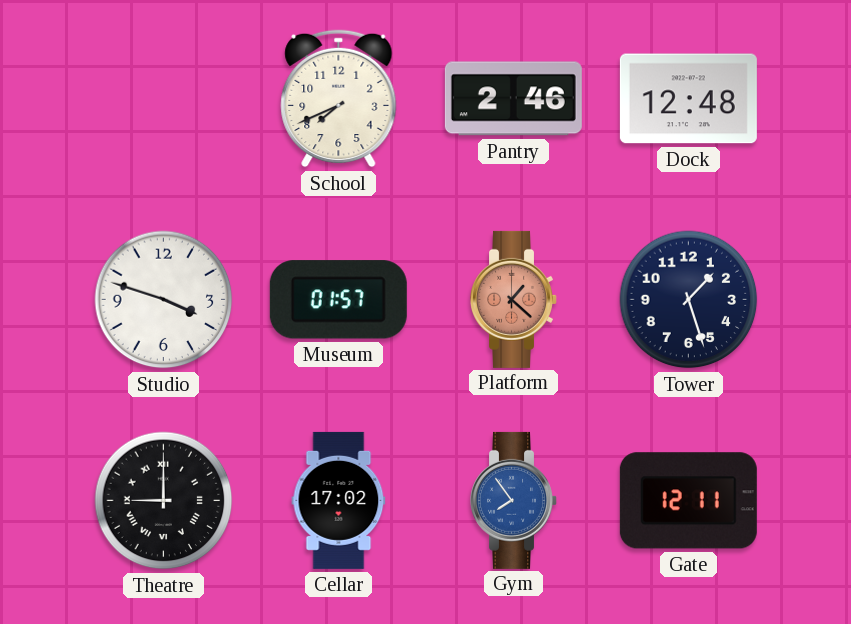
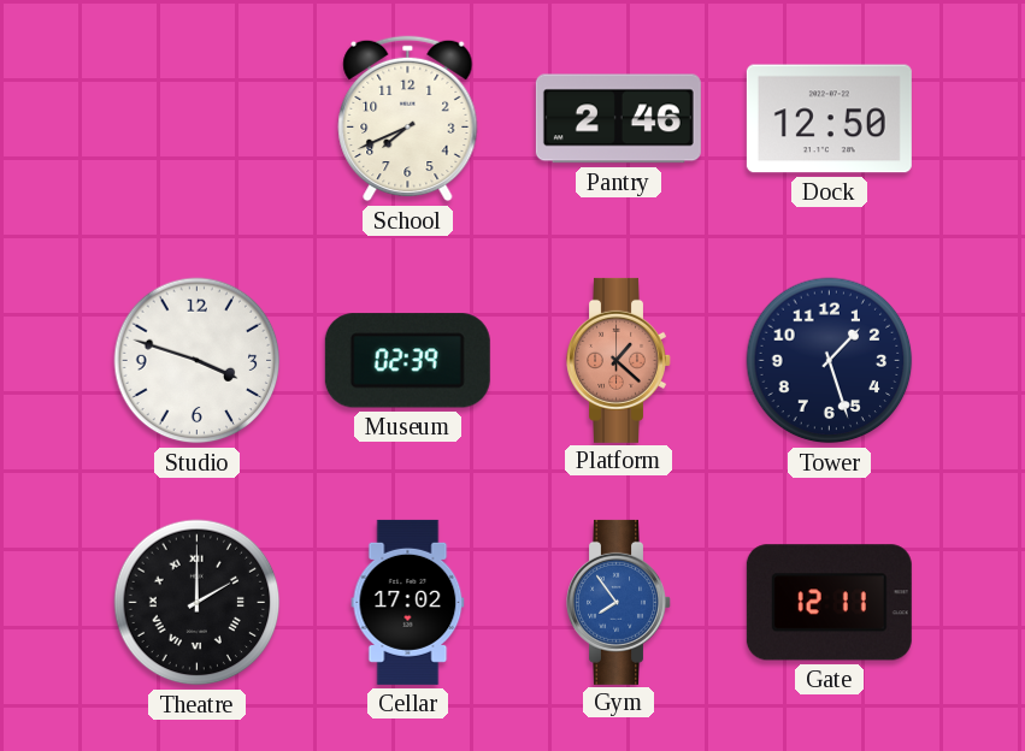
Dock: 12:48 -> 12:50
Museum: 01:57 -> 02:39
Theatre: 9:00 -> 2:00
